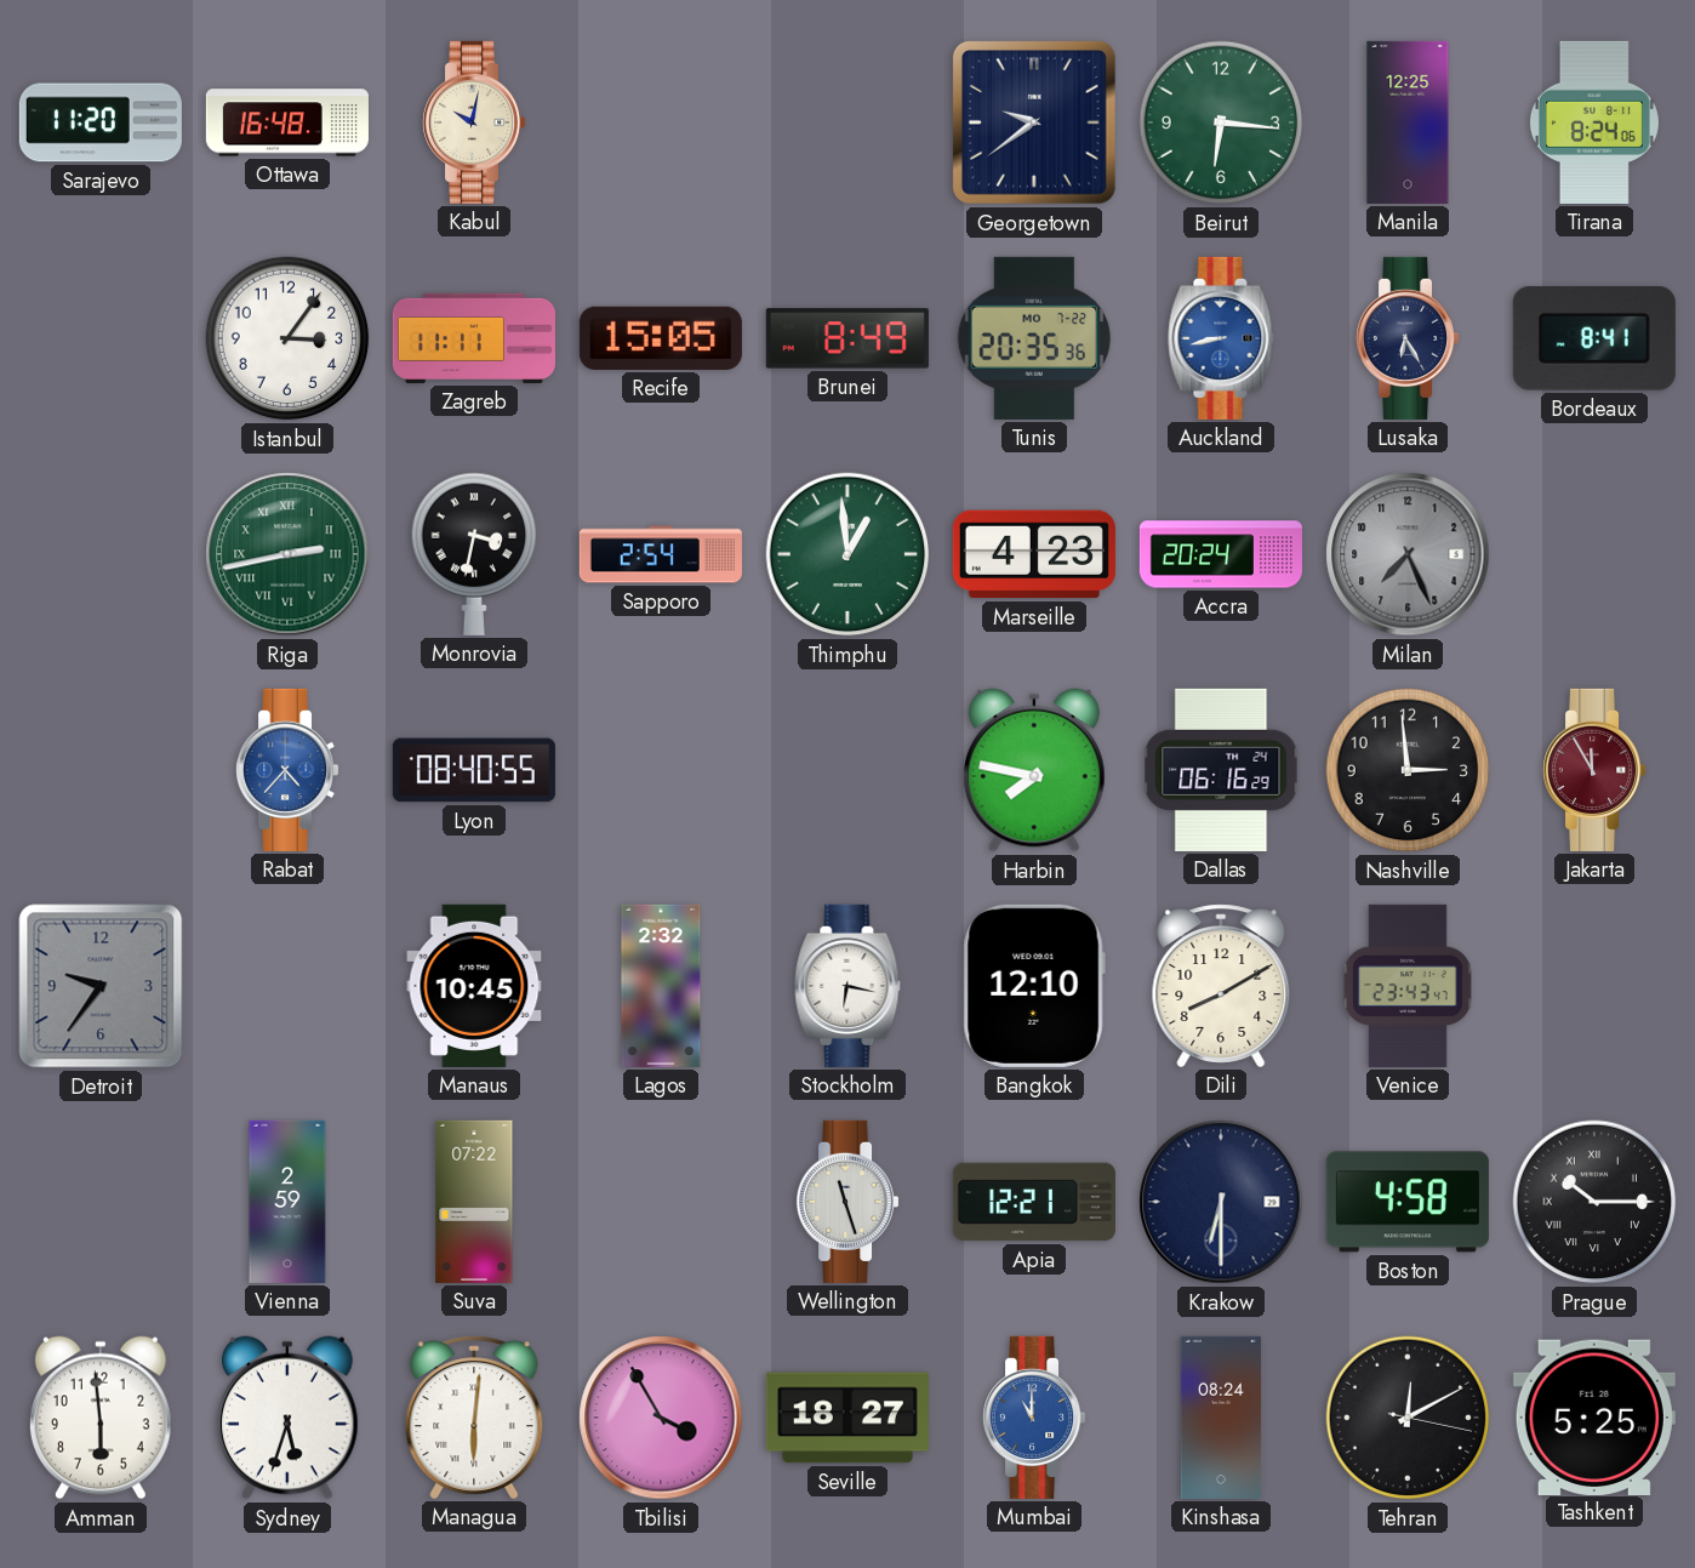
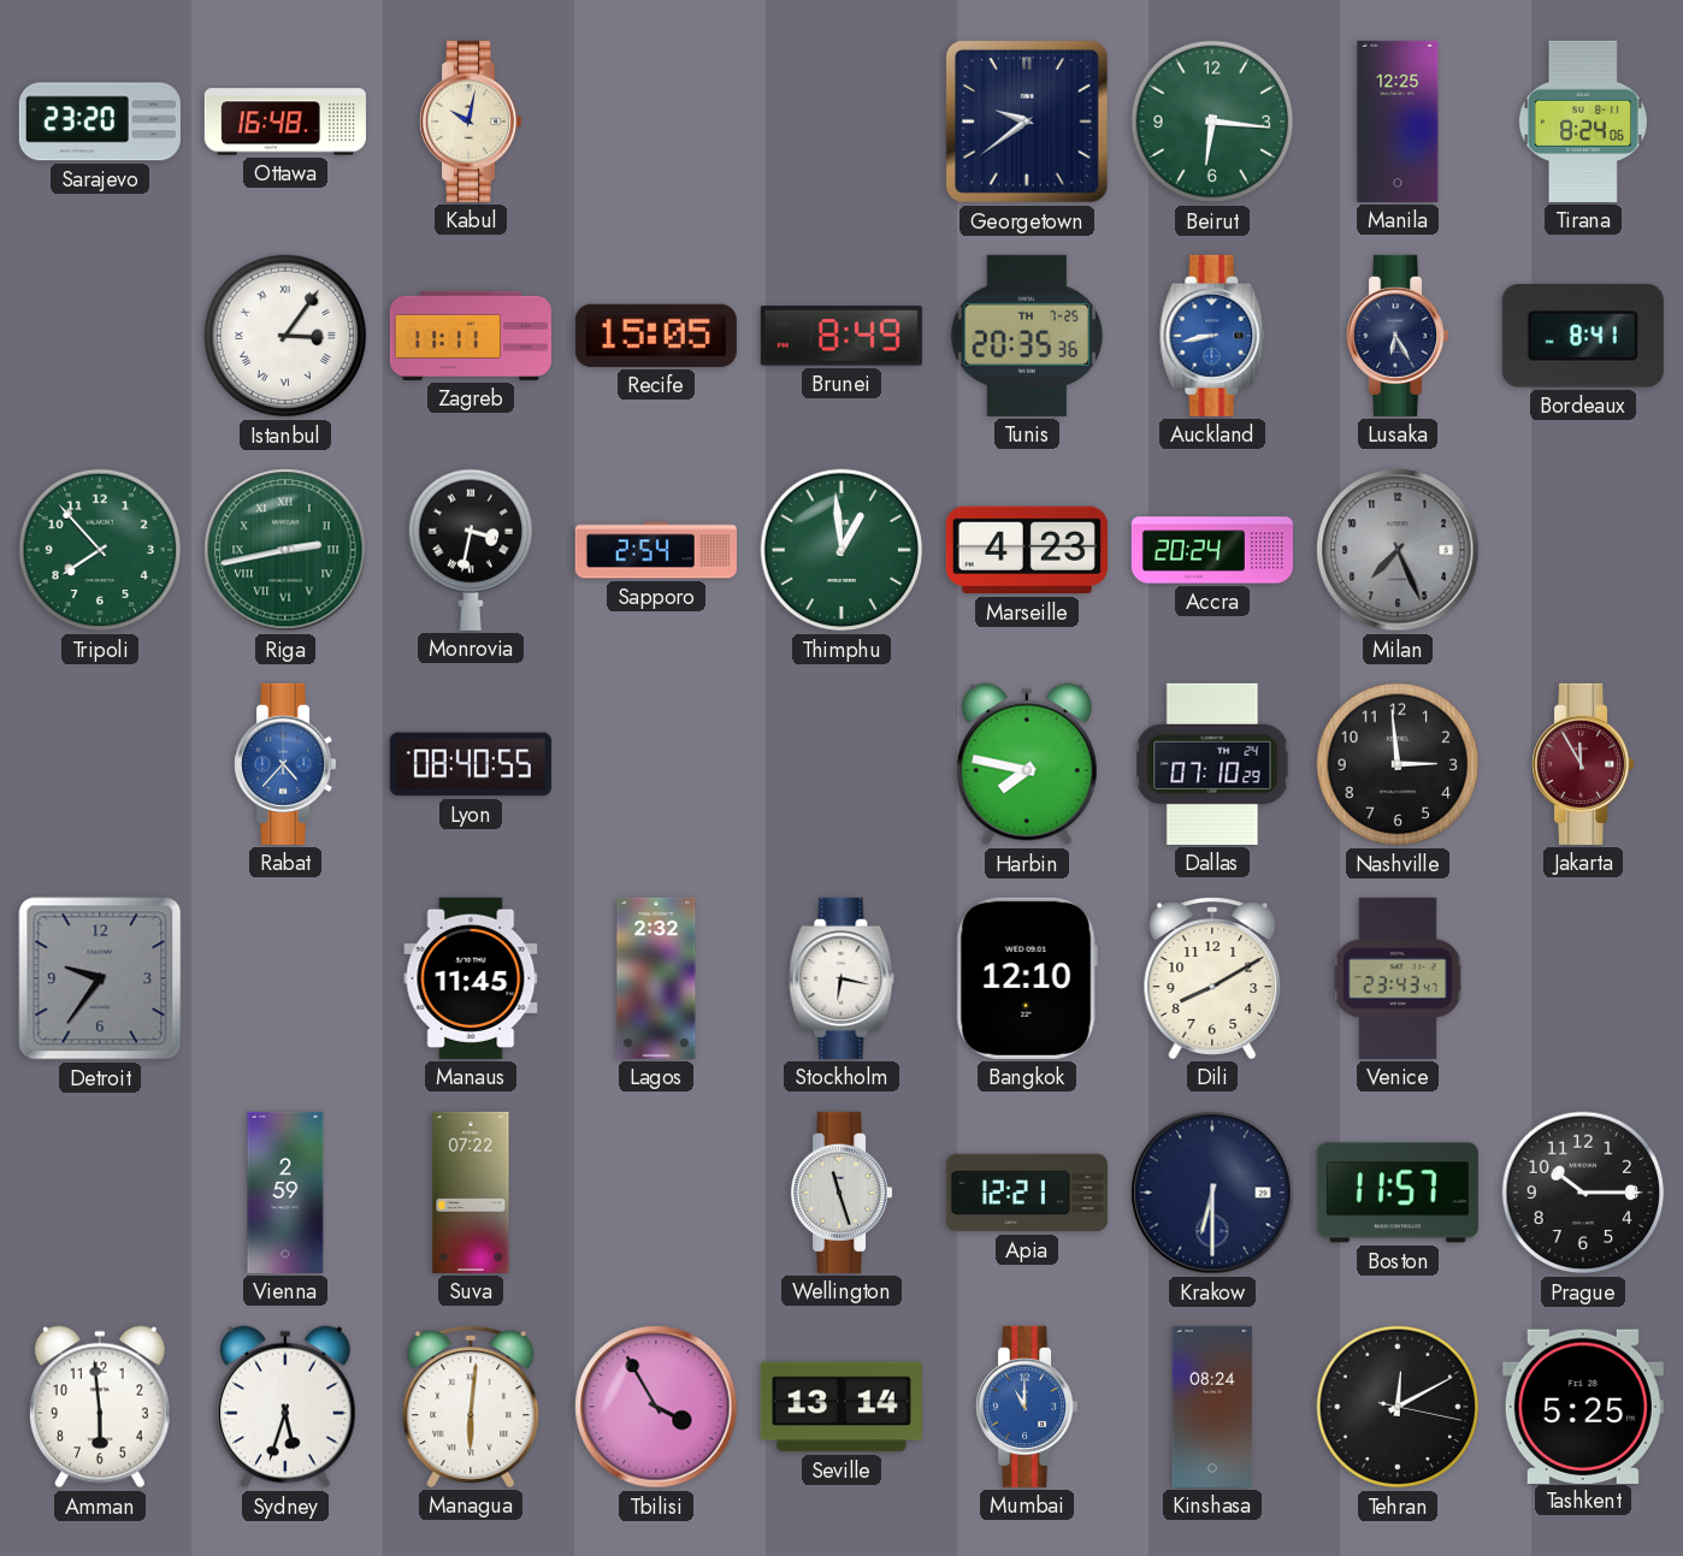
Sarajevo: 11:20 -> 23:20
Istanbul numerals: Arabic -> Roman
Tunis date: MO 7-22 -> TH 7-25
Tripoli: none -> 7:53
Dallas: 06:16 -> 07:10
Manaus: 10:45 -> 11:45
Boston: 4:58 -> 11:57
Prague numerals: Roman -> Arabic
Seville: 18:27 -> 13:14
